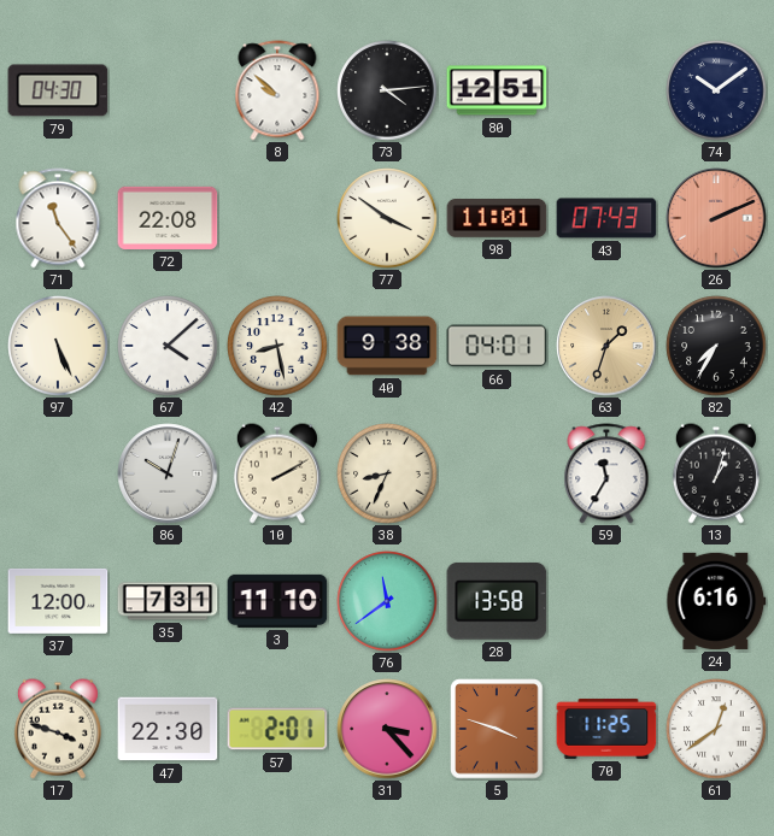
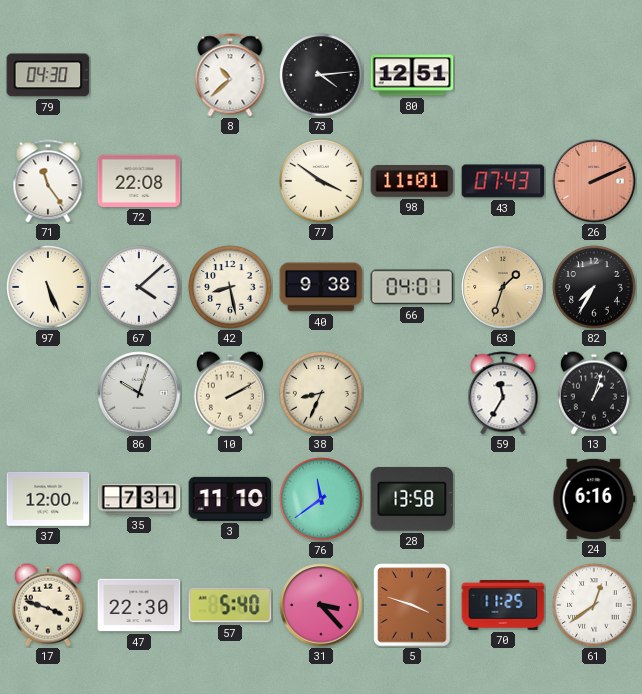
8: 9:52 -> 10:38
74: 10:09 -> none
57: 2:01 -> 5:40
